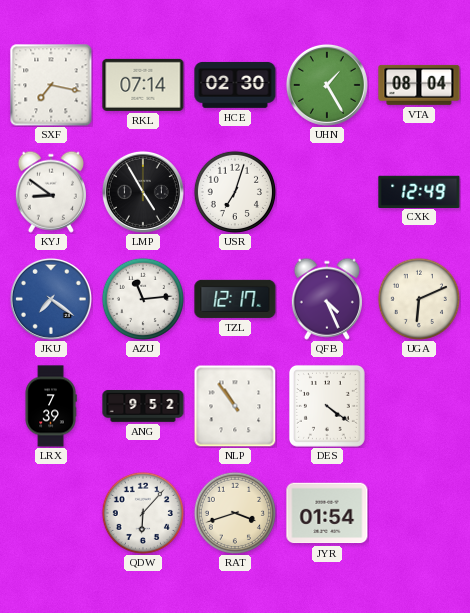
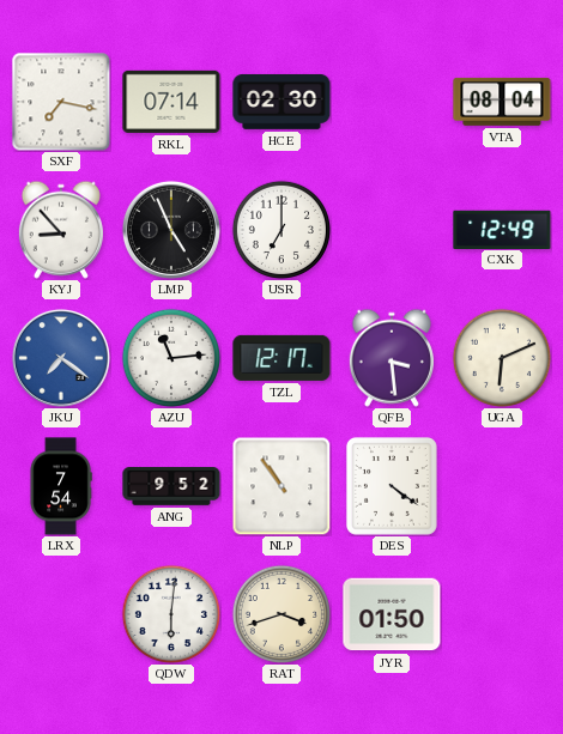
UHN: 1:25 -> none
KYJ: 8:51 -> 8:53
LMP: 4:55 -> 4:56
USR: 7:03 -> 7:00
QFB: 4:26 -> 3:29
LRX: 7:39 -> 7:54
QDW: 6:07 -> 6:01
JYR: 01:54 -> 01:50
